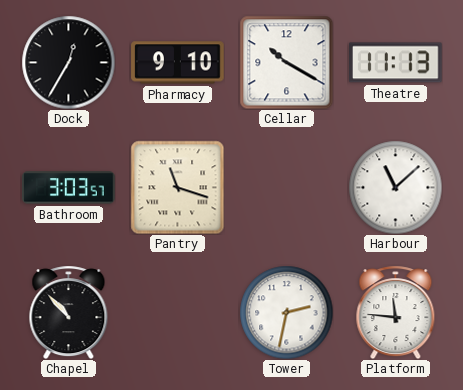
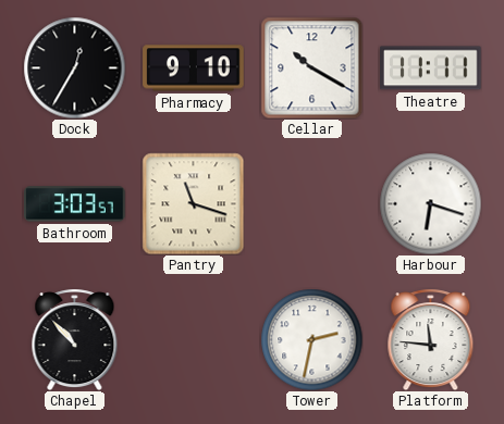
Theatre: 11:13 -> 11:11
Harbour: 11:08 -> 6:18
